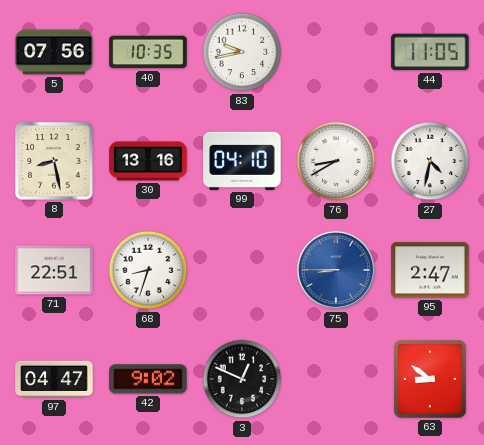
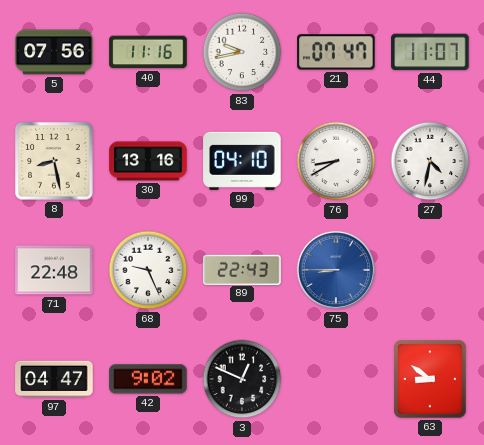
40: 10:35 -> 11:16
21: none -> 07:47
44: 11:05 -> 11:07
71: 22:51 -> 22:48
68: 8:33 -> 9:26
89: none -> 22:43
95: 2:47 -> none
